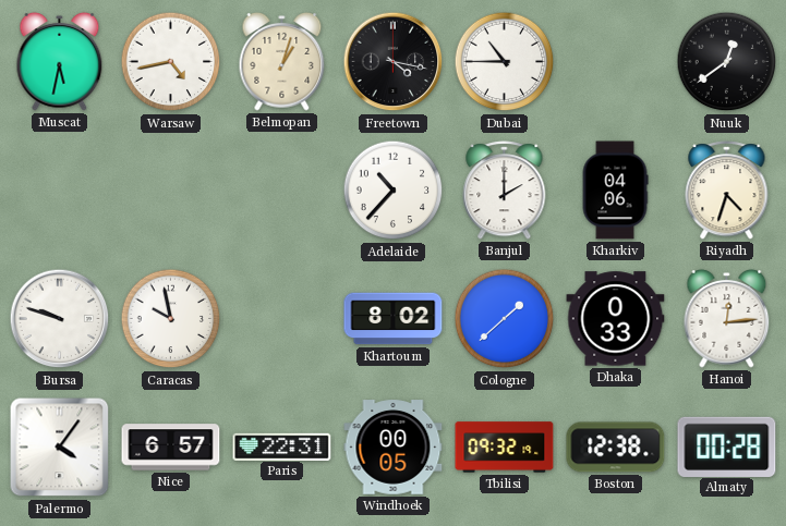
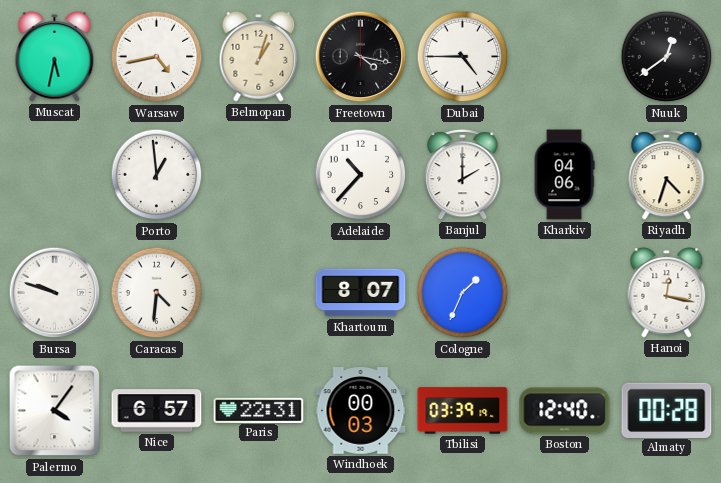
Dubai: 10:45 -> 4:45
Porto: none -> 12:59
Caracas: 9:58 -> 4:31
Khartoum: 8:02 -> 8:07
Cologne: 1:38 -> 1:34
Dhaka: 0:33 -> none
Hanoi: 12:14 -> 12:17
Windhoek: 00:05 -> 00:03
Tbilisi: 09:32 -> 03:39
Boston: 12:38 -> 12:40
